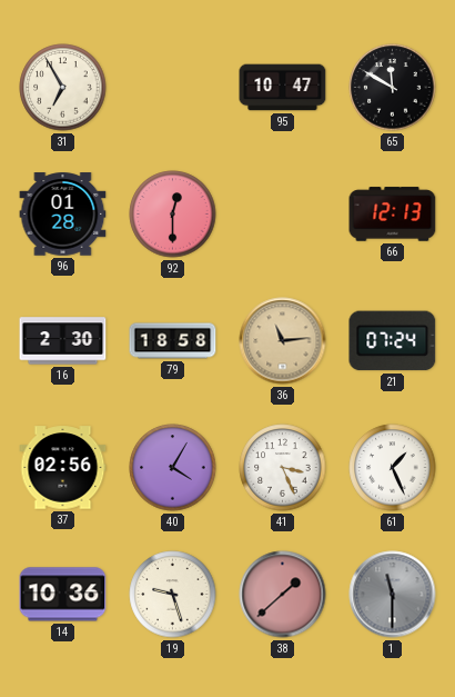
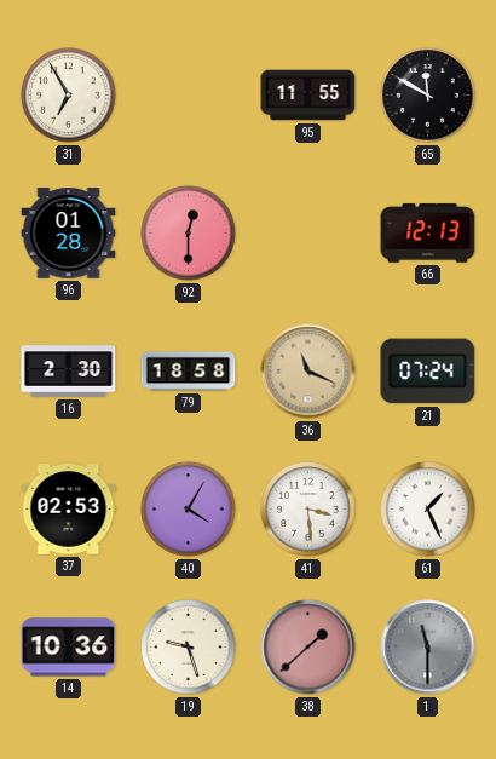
95: 10:47 -> 11:55
36: 11:14 -> 11:19
37: 02:56 -> 02:53
41: 3:26 -> 3:29
